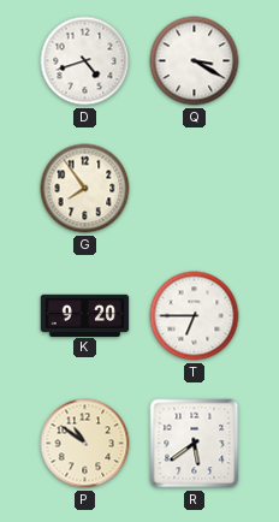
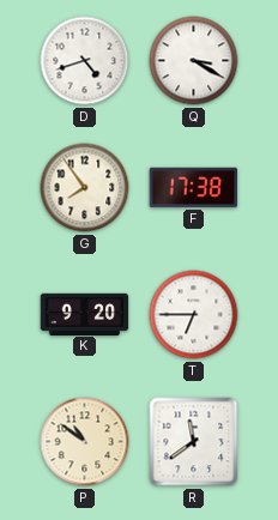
F: none -> 17:38
R: 5:39 -> 11:39
